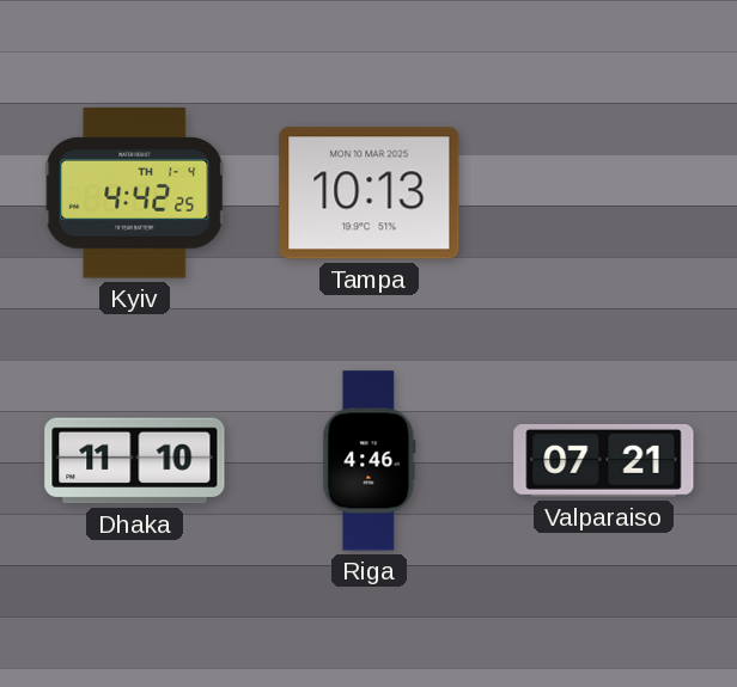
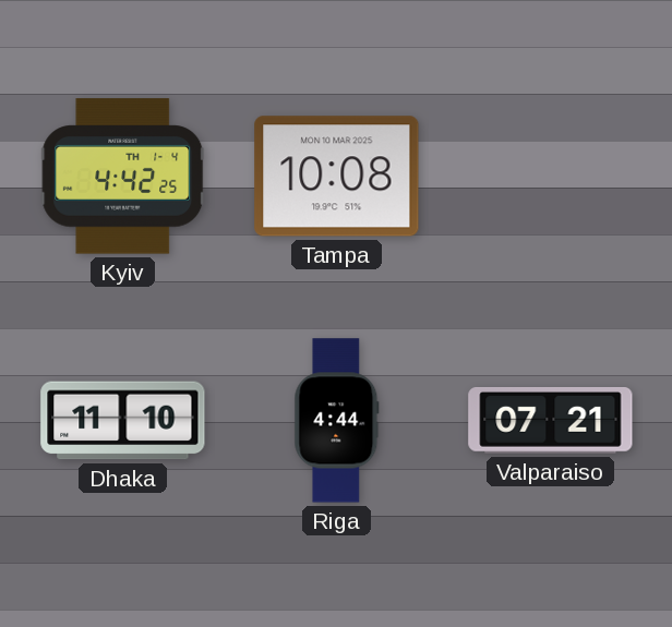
Tampa: 10:13 -> 10:08
Riga: 4:46 -> 4:44
